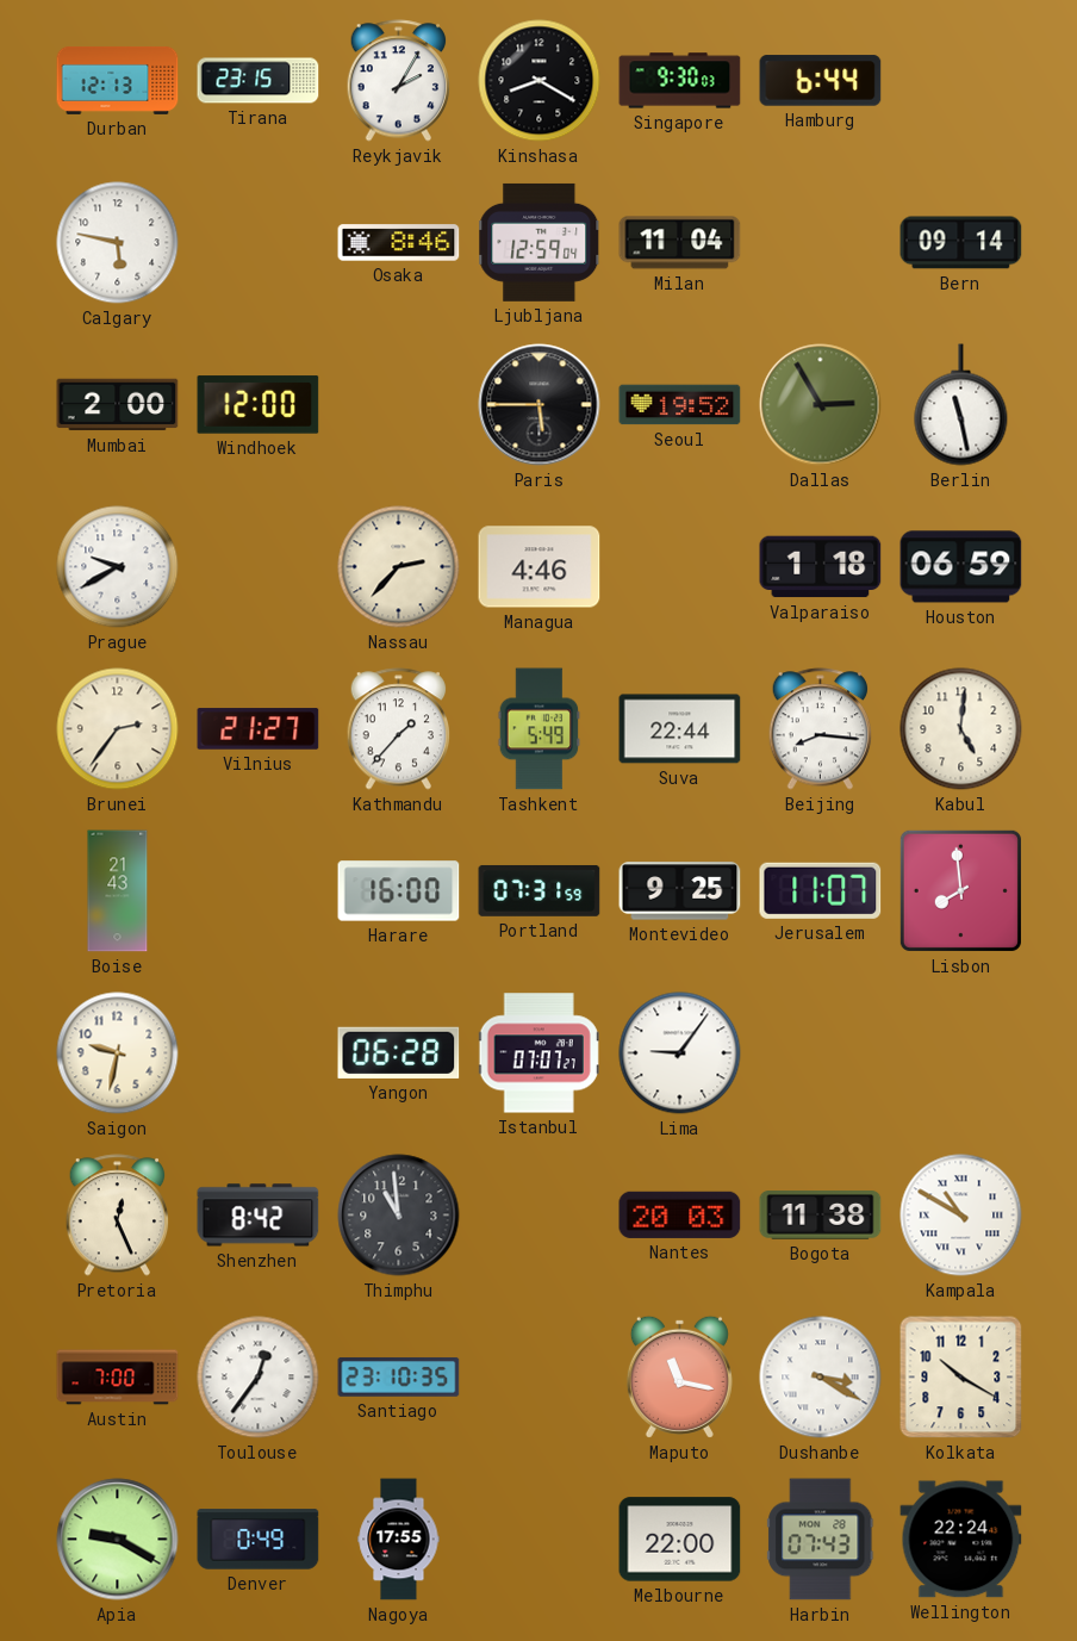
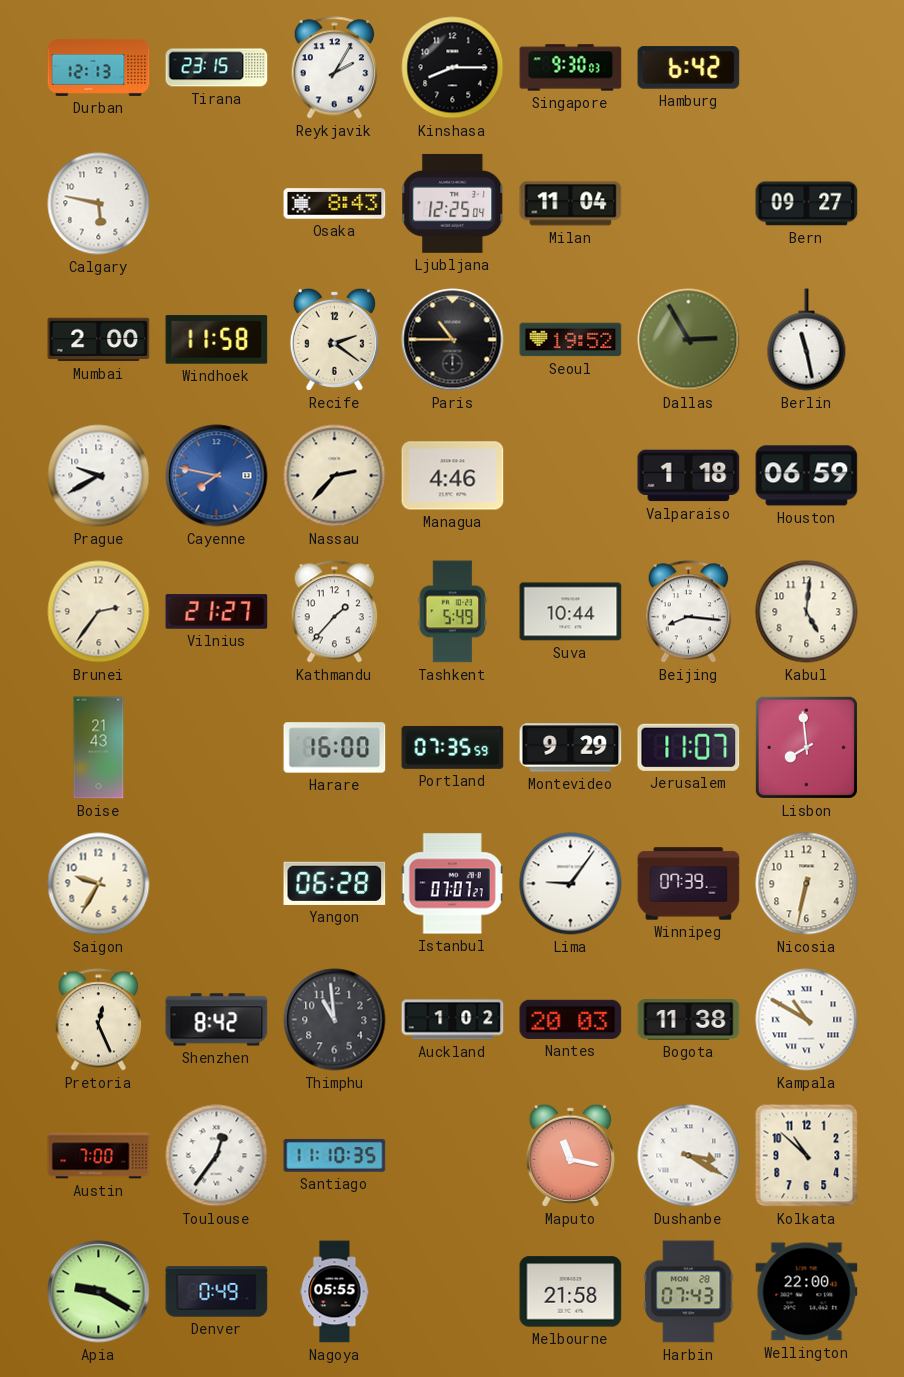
Kinshasa: 8:20 -> 8:15
Hamburg: 6:44 -> 6:42
Osaka: 8:46 -> 8:43
Ljubljana: 12:59 -> 12:25
Bern: 09:14 -> 09:27
Windhoek: 12:00 -> 11:58
Recife: none -> 2:21
Paris: 5:45 -> 10:45
Cayenne: none -> 7:47
Suva: 22:44 -> 10:44
Portland: 07:31 -> 07:35
Montevideo: 9:25 -> 9:29
Saigon: 9:32 -> 9:35
Winnipeg: none -> 07:39
Nicosia: none -> 6:32
Auckland: none -> 1:02
Santiago: 23:10 -> 11:10
Kolkata: 10:20 -> 10:52
Nagoya: 17:55 -> 05:55
Melbourne: 22:00 -> 21:58
Wellington: 22:24 -> 22:00
